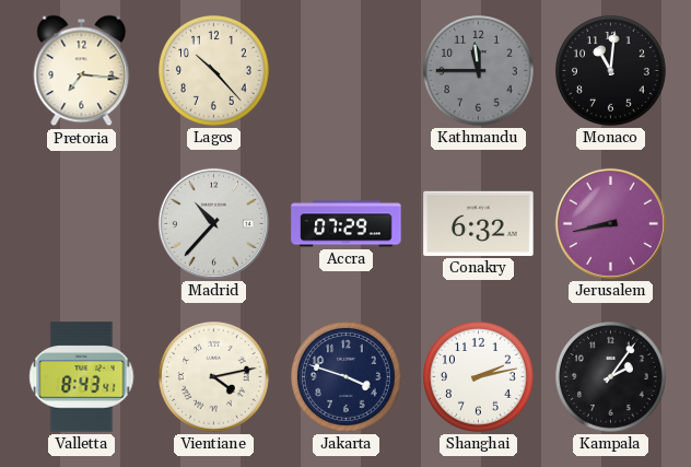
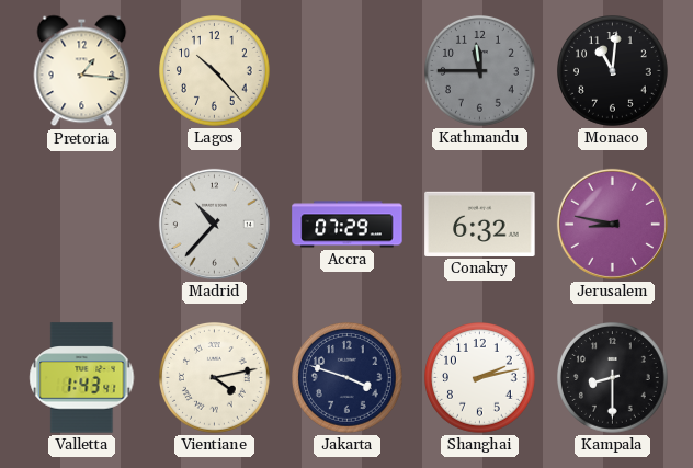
Pretoria: 7:16 -> 1:16
Jerusalem: 8:43 -> 8:47
Valletta: 8:43 -> 1:43
Kampala: 2:06 -> 8:30
